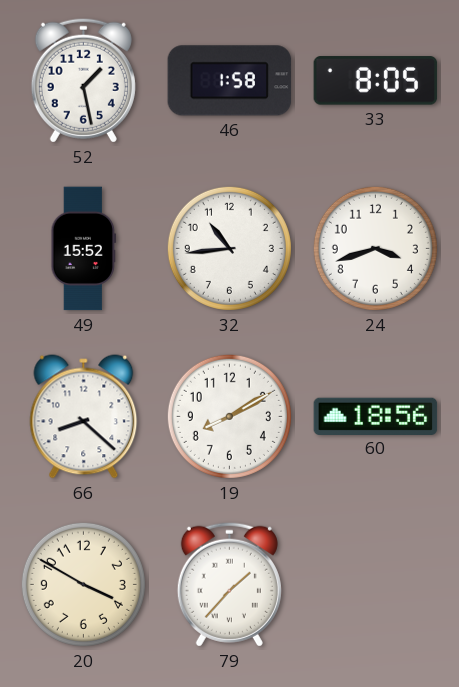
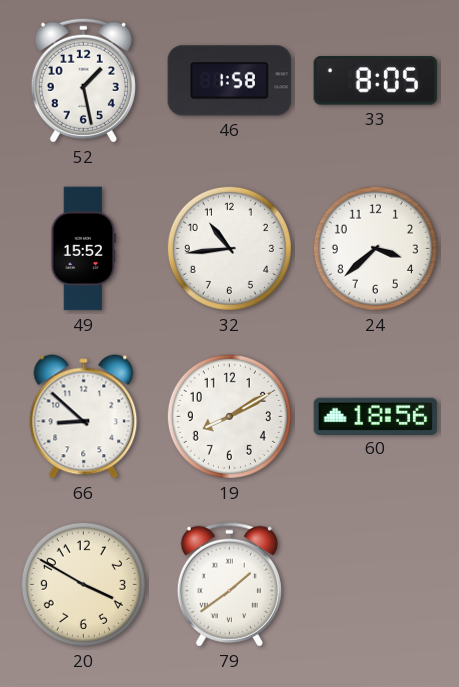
24: 3:42 -> 3:38
66: 8:22 -> 8:52
79: 1:37 -> 1:39
